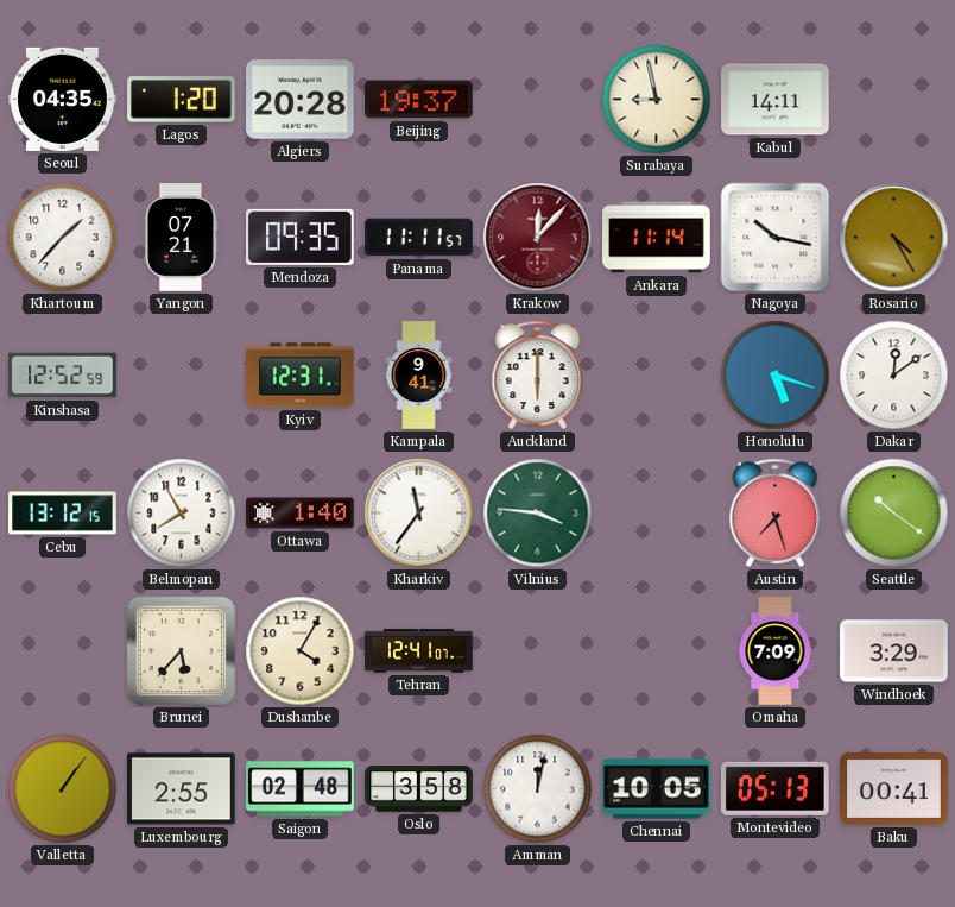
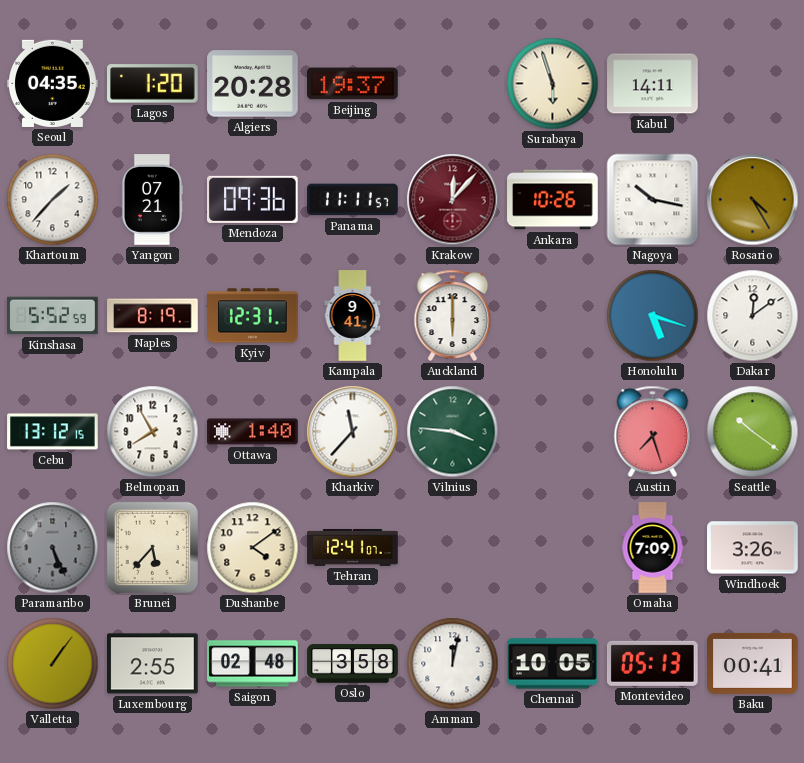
Surabaya: 8:58 -> 5:57
Mendoza: 09:35 -> 09:36
Ankara: 11:14 -> 10:26
Kinshasa: 12:52 -> 5:52
Naples: none -> 8:19
Kharkiv: 11:36 -> 11:37
Paramaribo: none -> 5:26
Dushanbe: 4:05 -> 4:09
Windhoek: 3:29 -> 3:26
